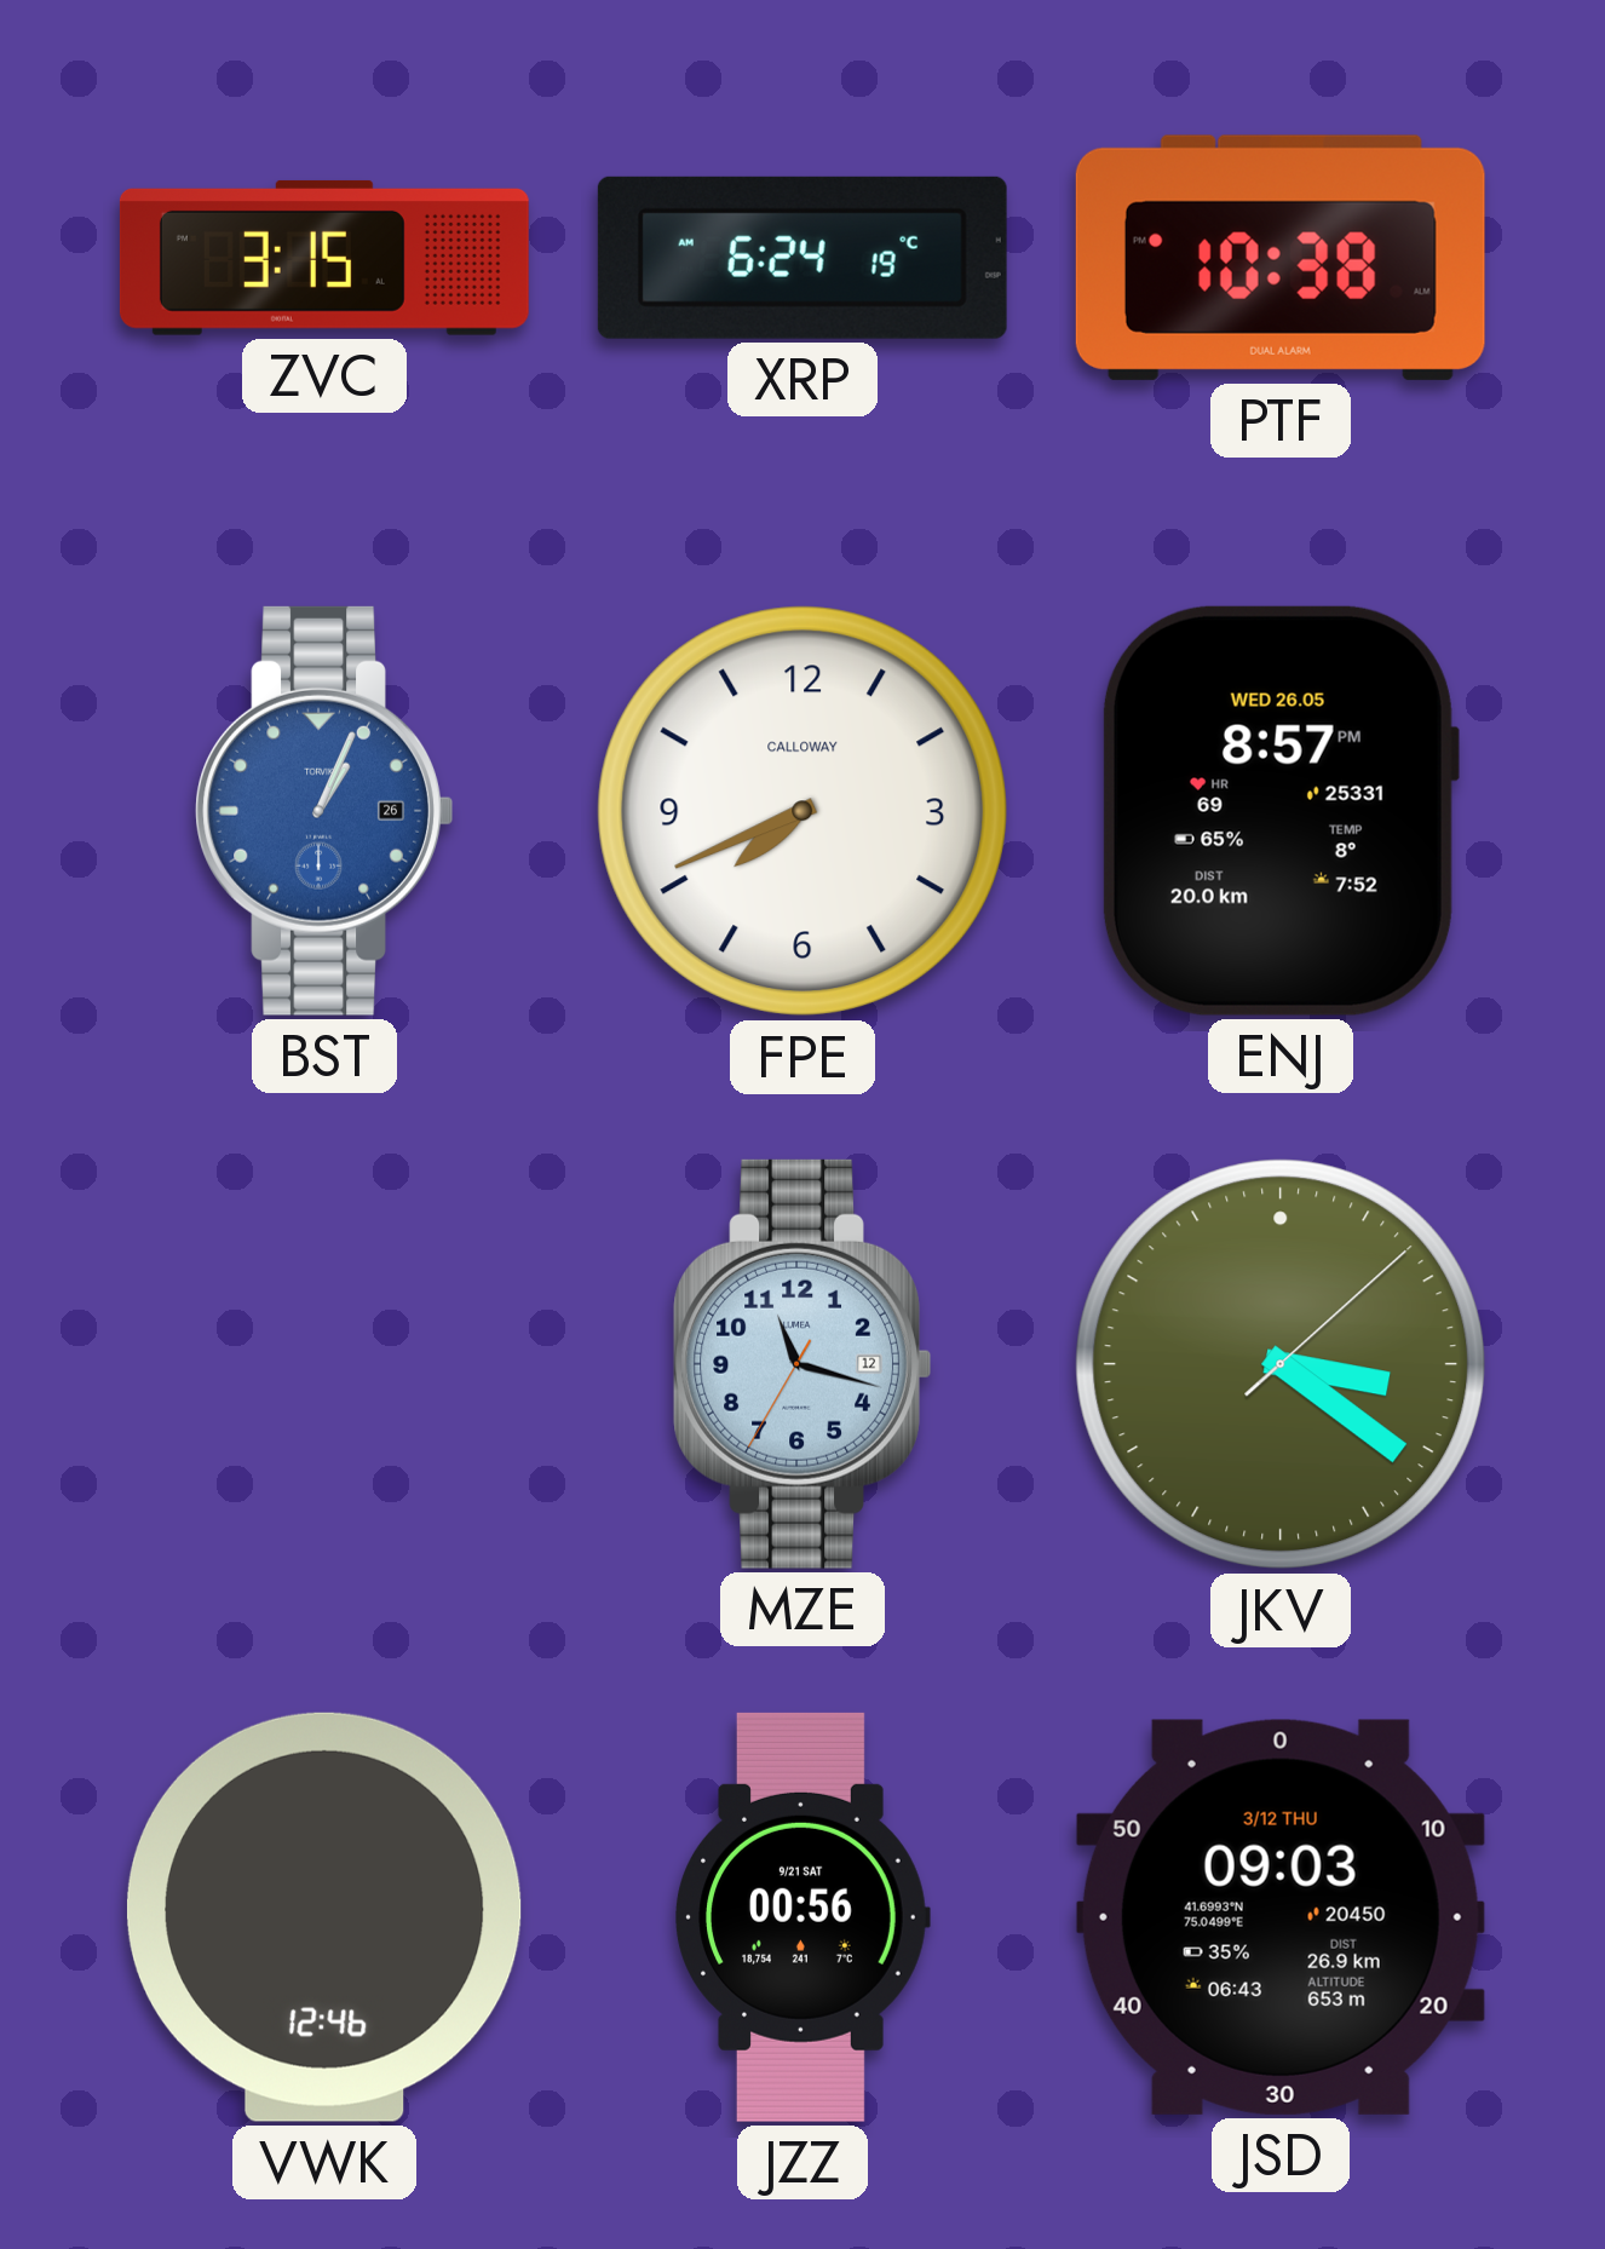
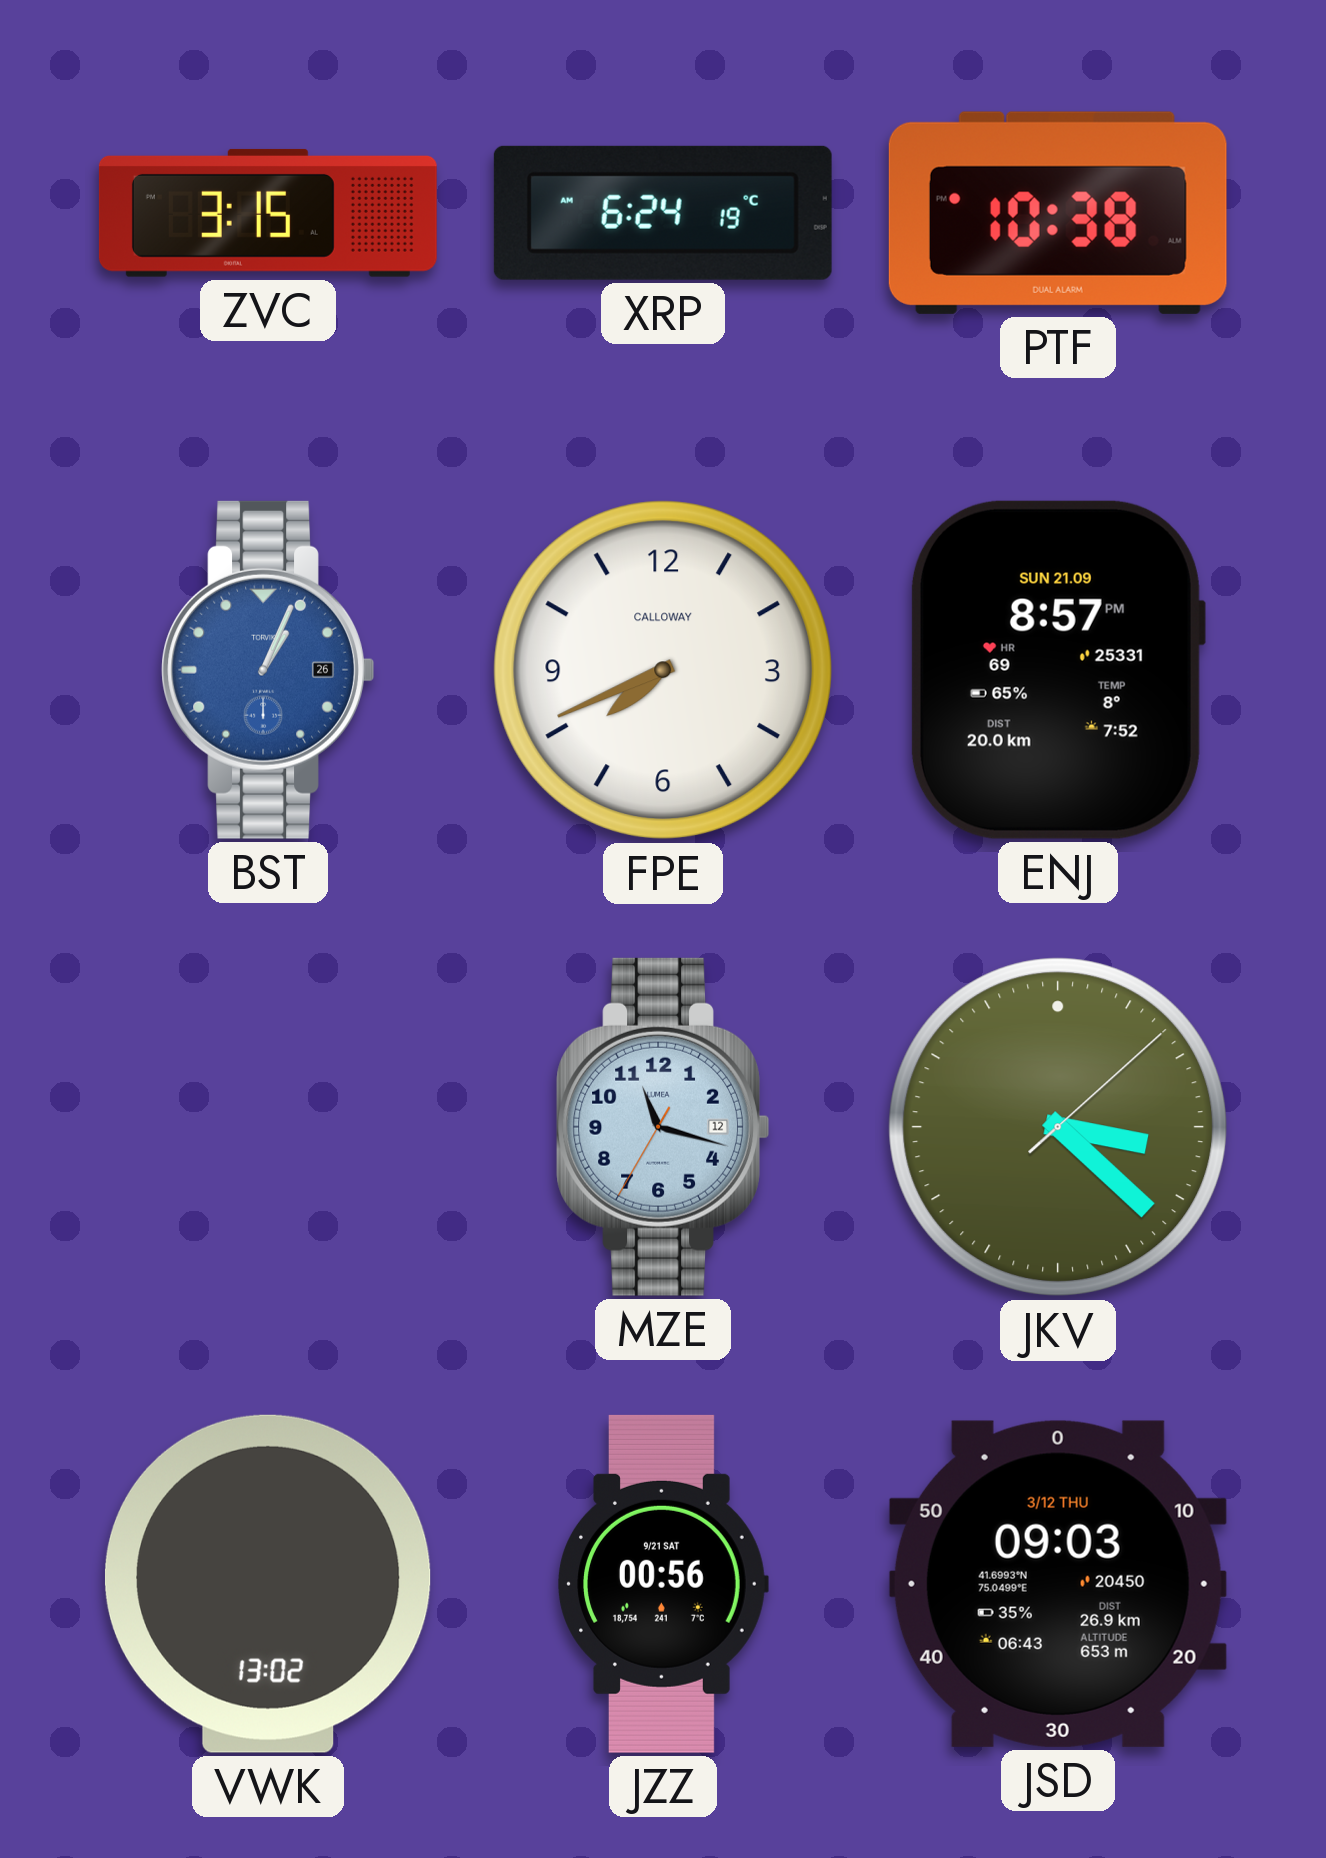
ENJ date: WED 26.05 -> SUN 21.09
JKV: 3:21 -> 3:22
VWK: 12:46 -> 13:02
